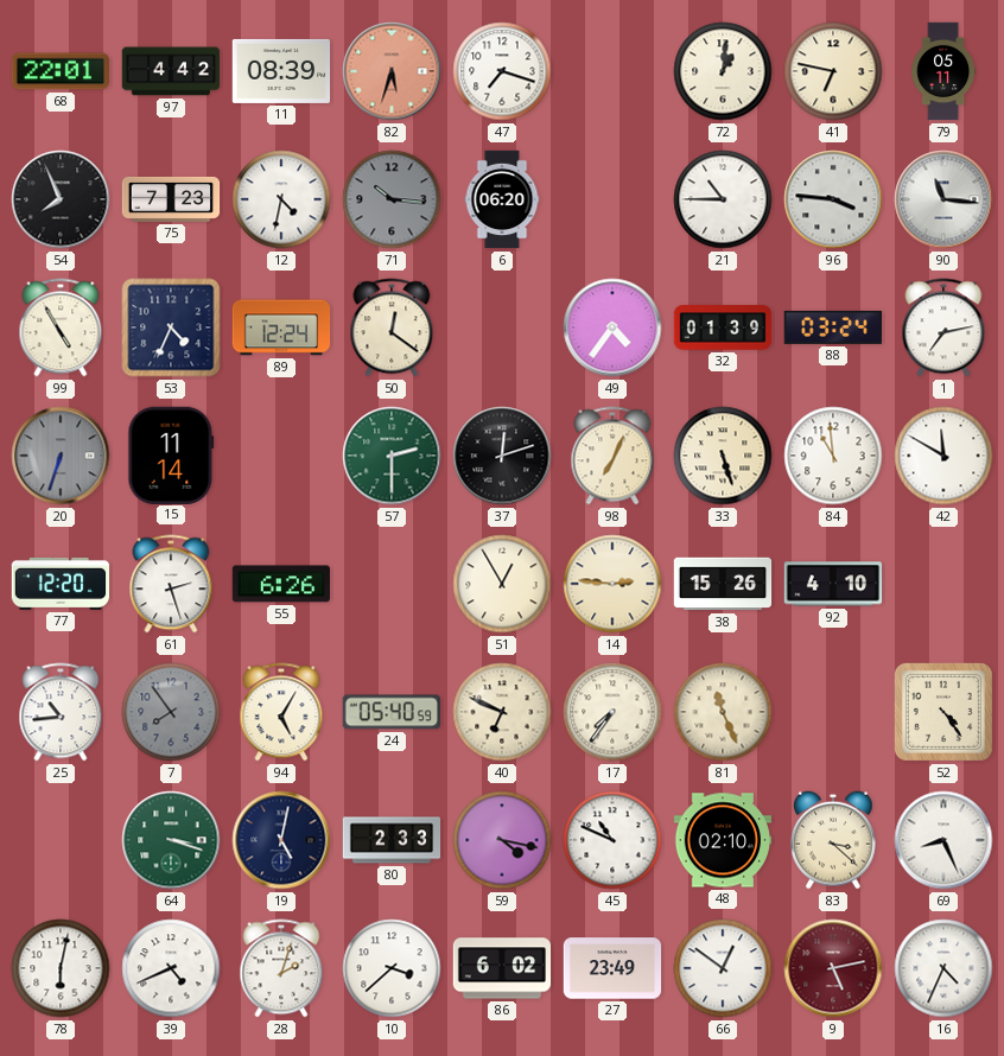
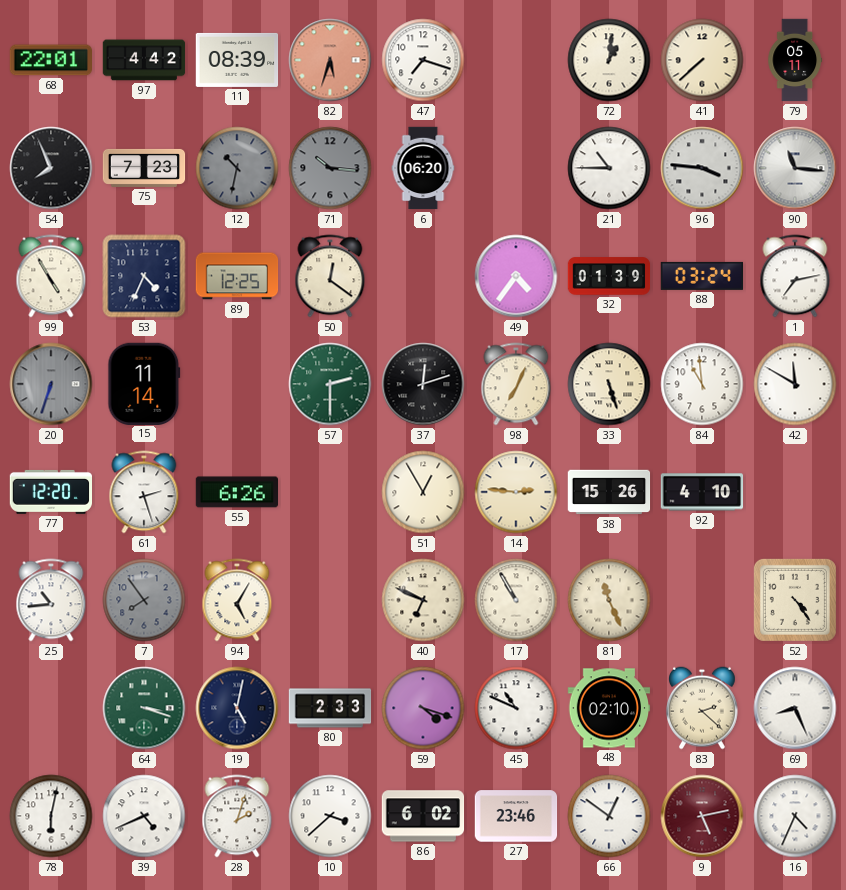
41: 6:47 -> 7:38
12: 4:32 -> 10:32
12 dial: white -> grey
89: 12:24 -> 12:25
24: 05:40 -> none
17: 7:36 -> 10:55
59: 4:17 -> 4:18
83: 3:22 -> 2:22
27: 23:49 -> 23:46
